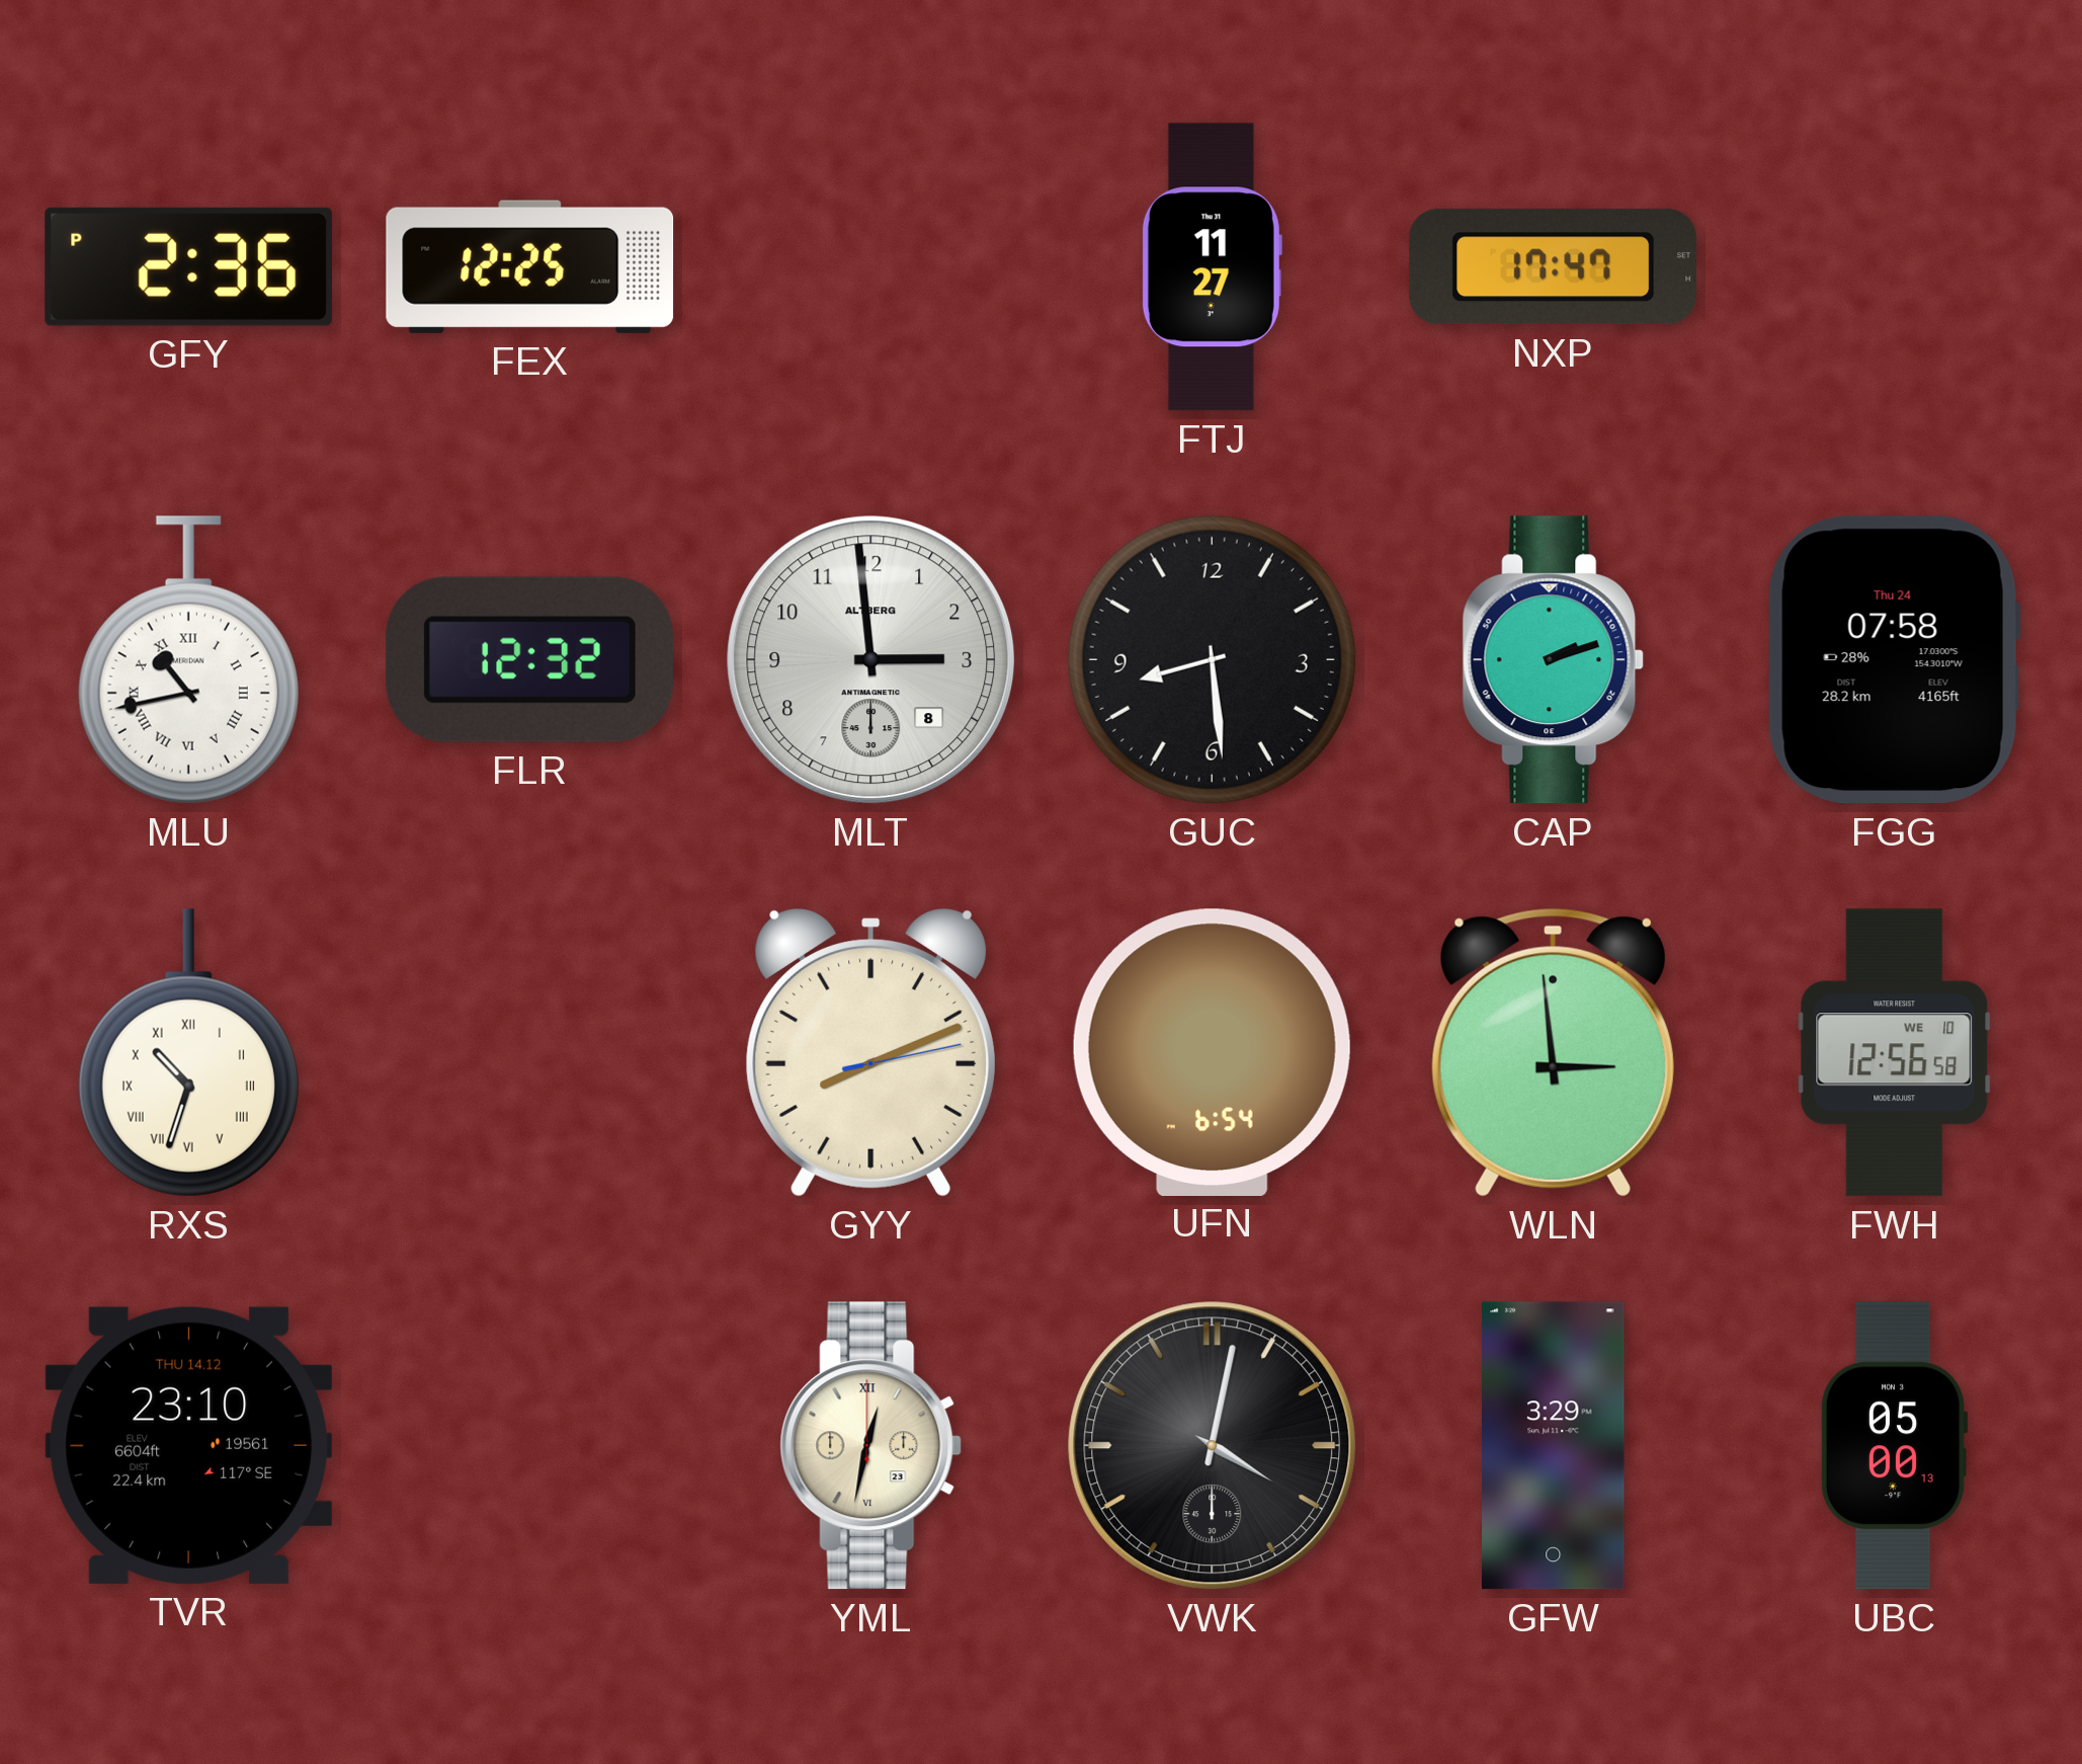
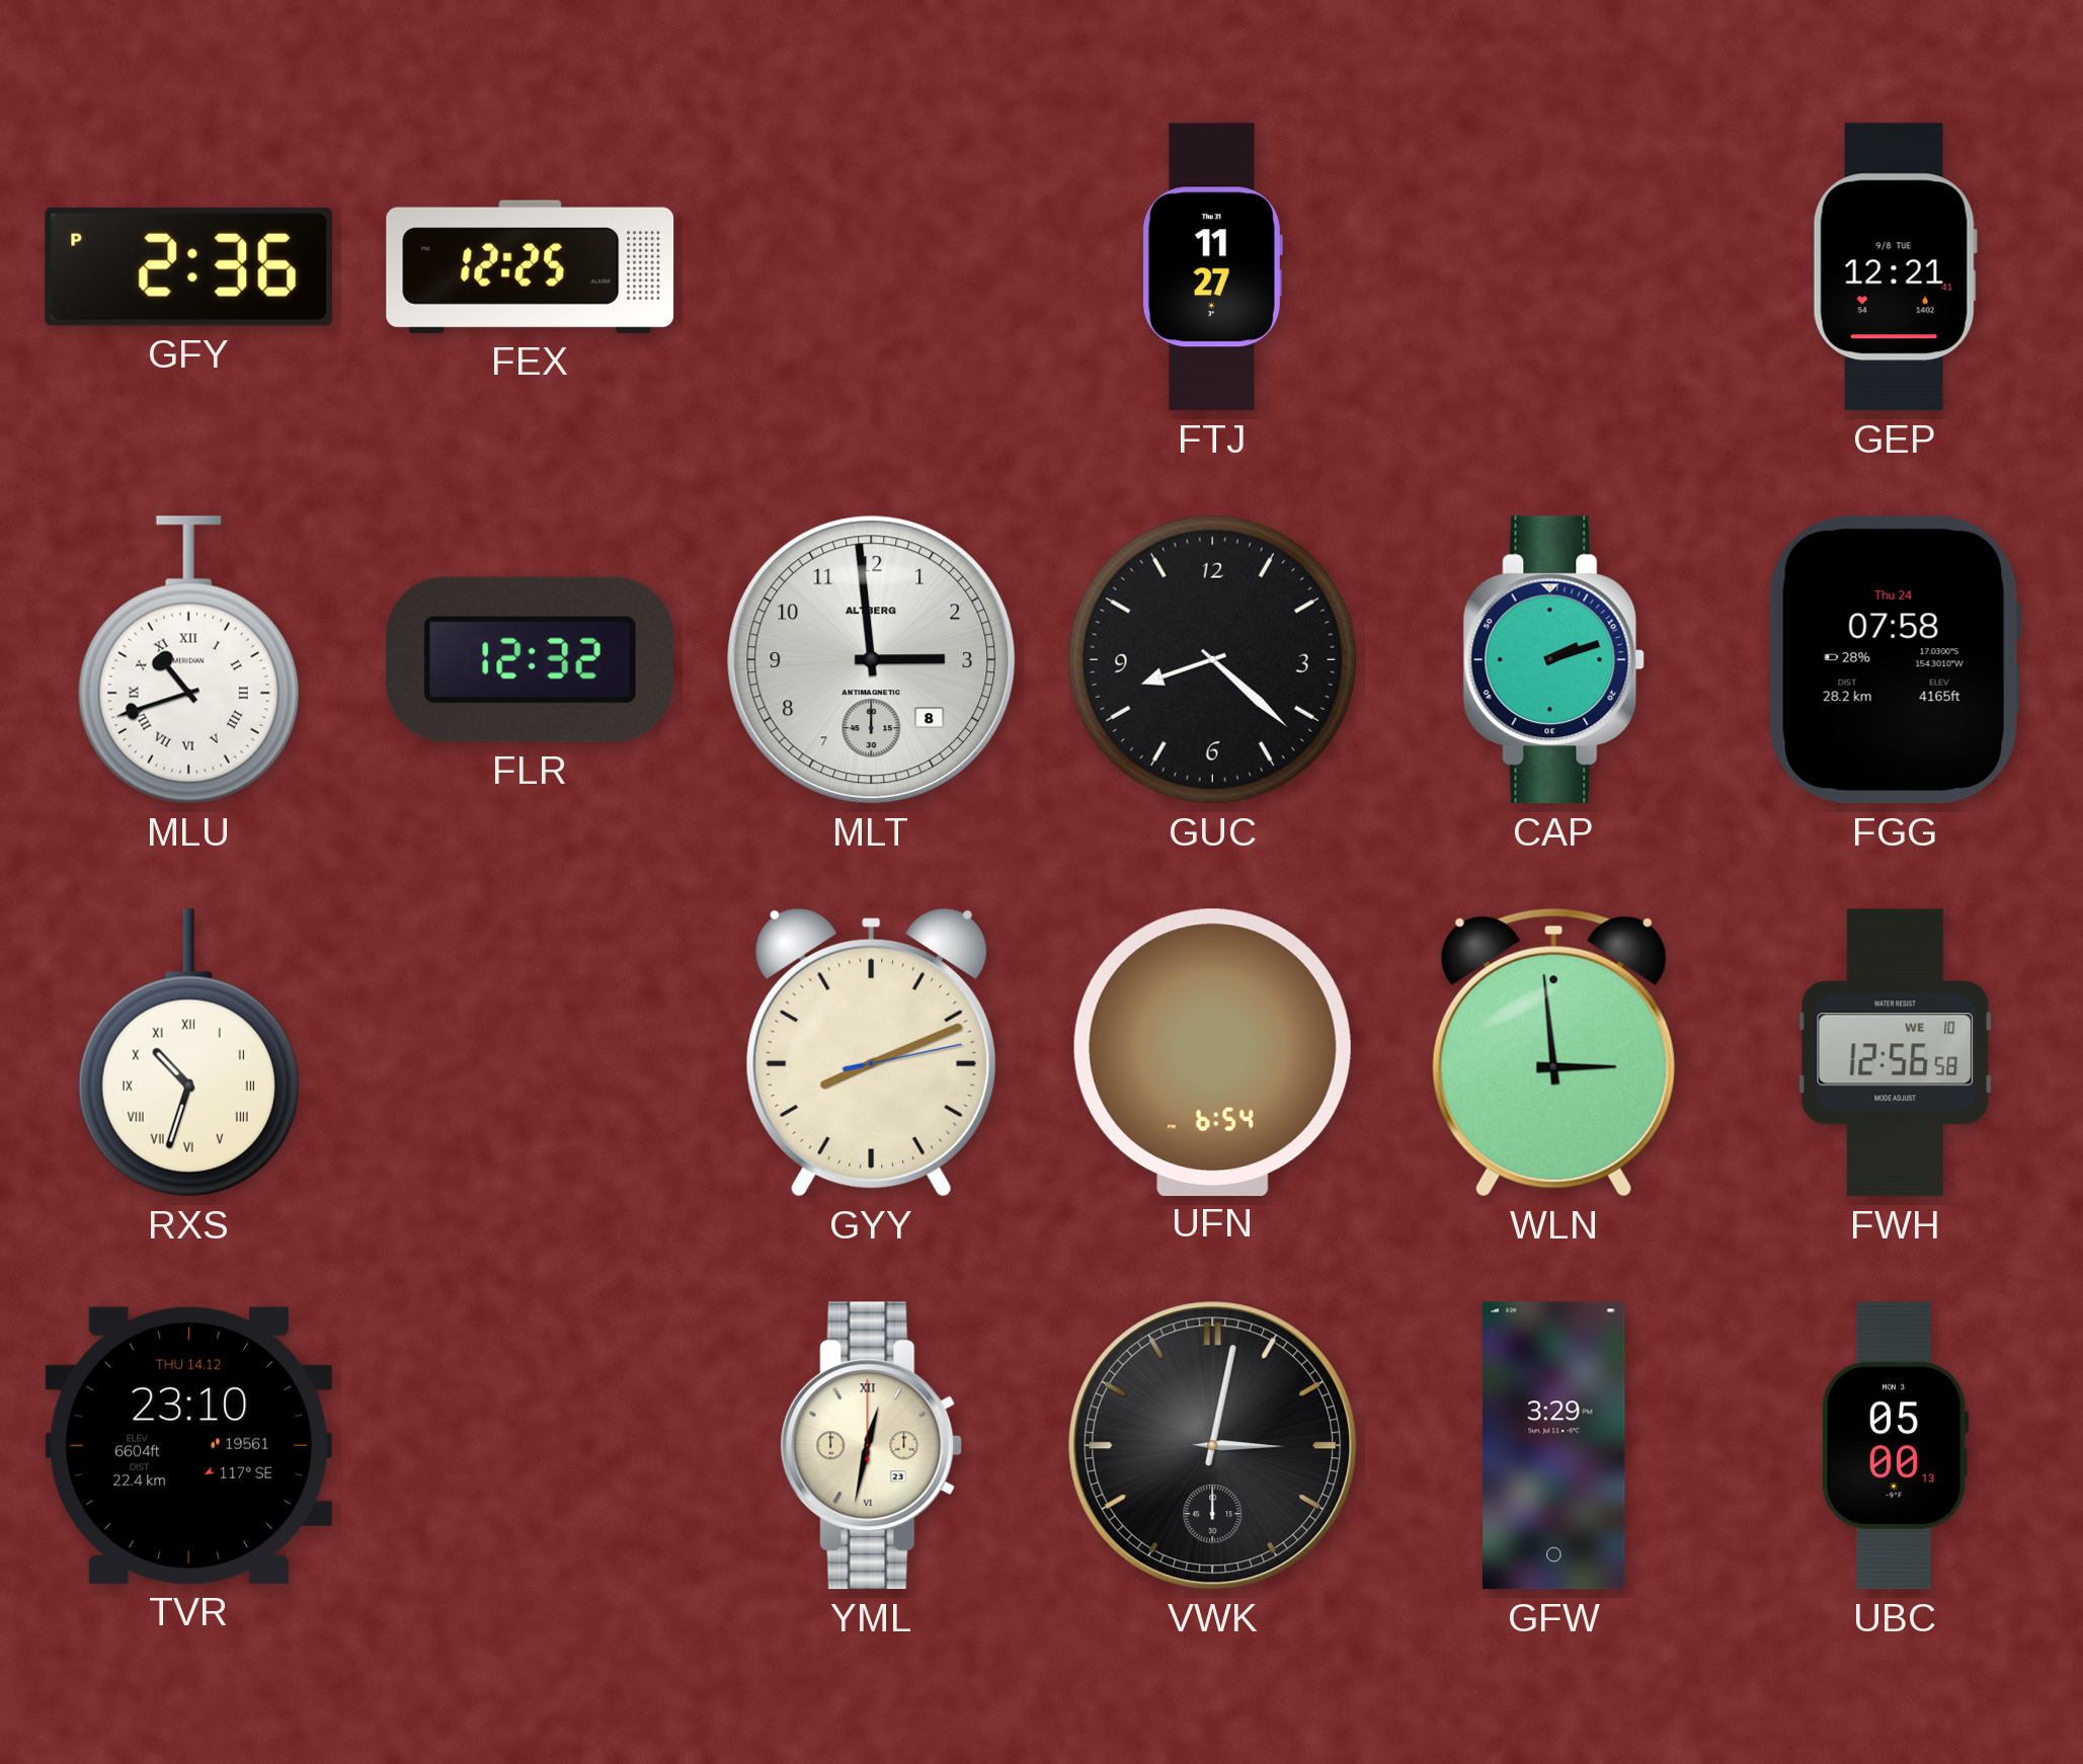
NXP: 17:47 -> none
GEP: none -> 12:21
MLU: 10:43 -> 10:42
GUC: 8:29 -> 8:22
VWK: 4:02 -> 3:02
